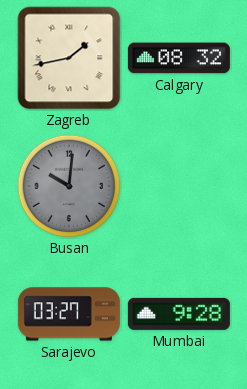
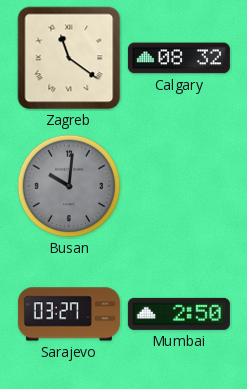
Zagreb: 1:43 -> 11:21
Mumbai: 9:28 -> 2:50
